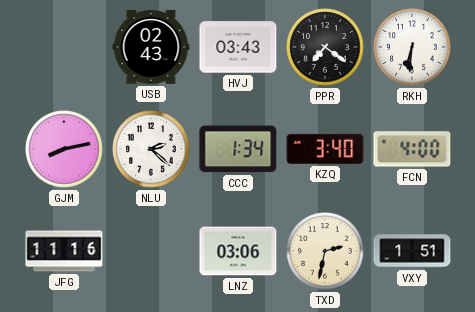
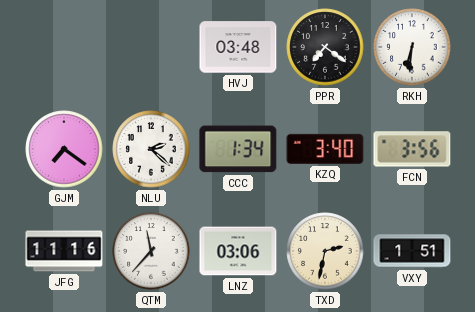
USB: 02:43 -> none
HVJ: 03:43 -> 03:48
GJM: 8:13 -> 7:21
FCN: 4:00 -> 3:56
QTM: none -> 11:37
